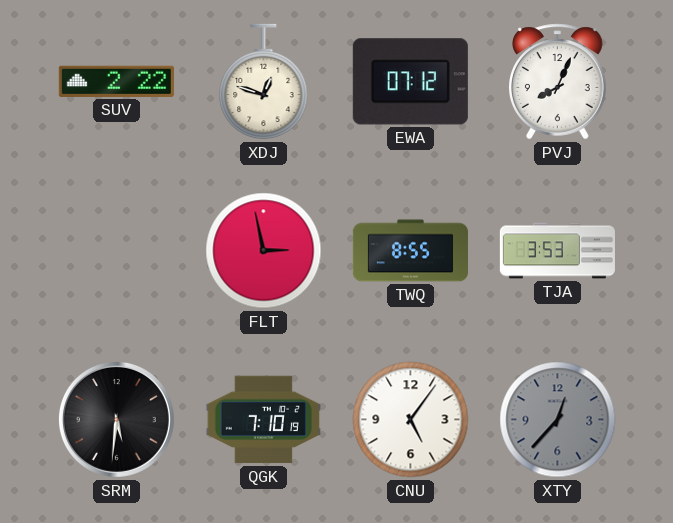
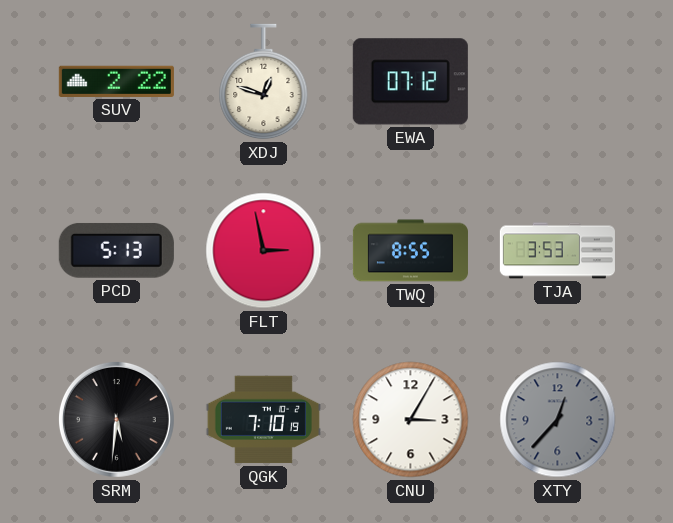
PVJ: 8:04 -> none
PCD: none -> 5:13
CNU: 5:06 -> 3:05
